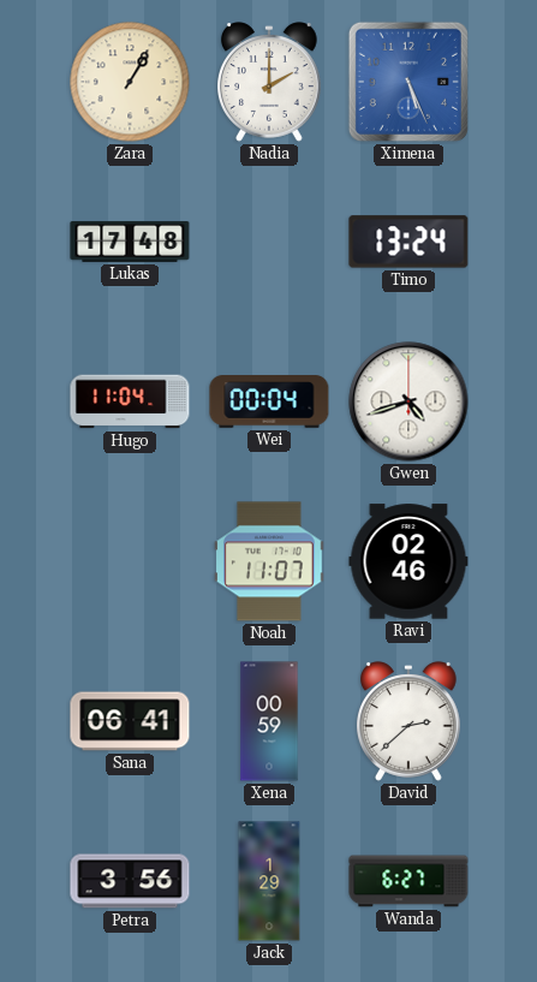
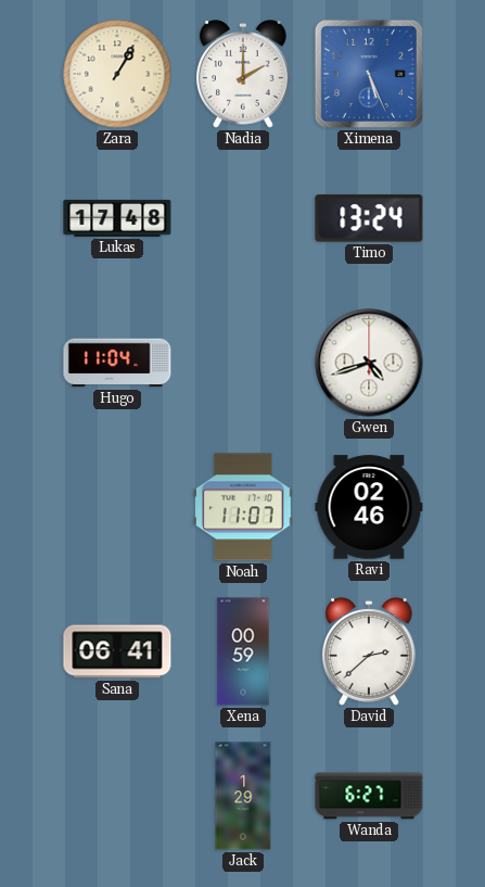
Wei: 00:04 -> none
Petra: 3:56 -> none
